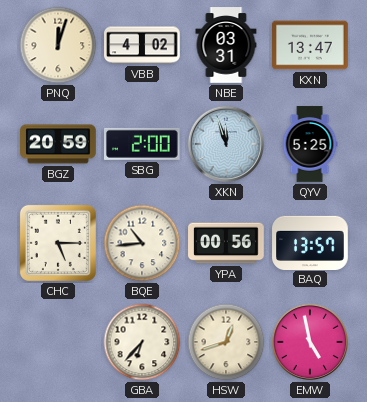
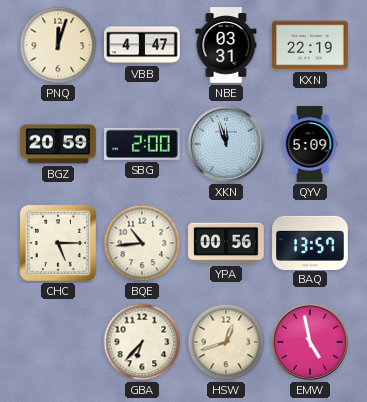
VBB: 4:02 -> 4:47
KXN: 13:47 -> 22:19
QYV: 5:25 -> 5:09
